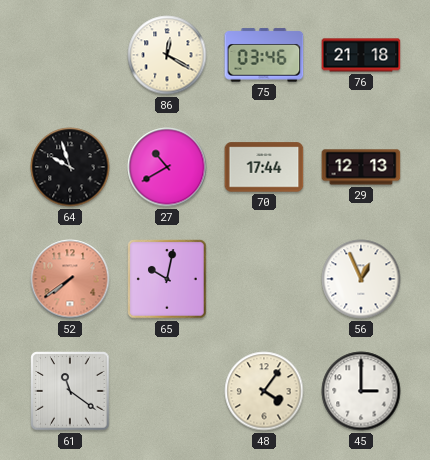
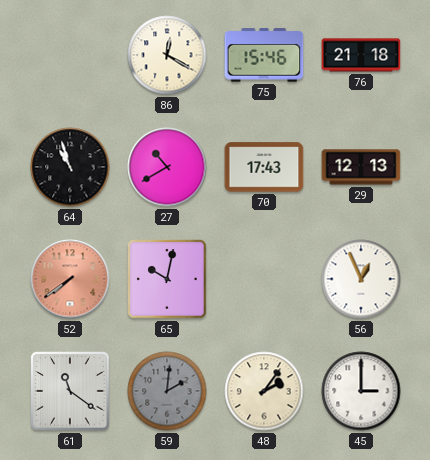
75: 03:46 -> 15:46
64: 9:57 -> 10:57
70: 17:44 -> 17:43
59: none -> 2:01
48: 4:06 -> 2:06
